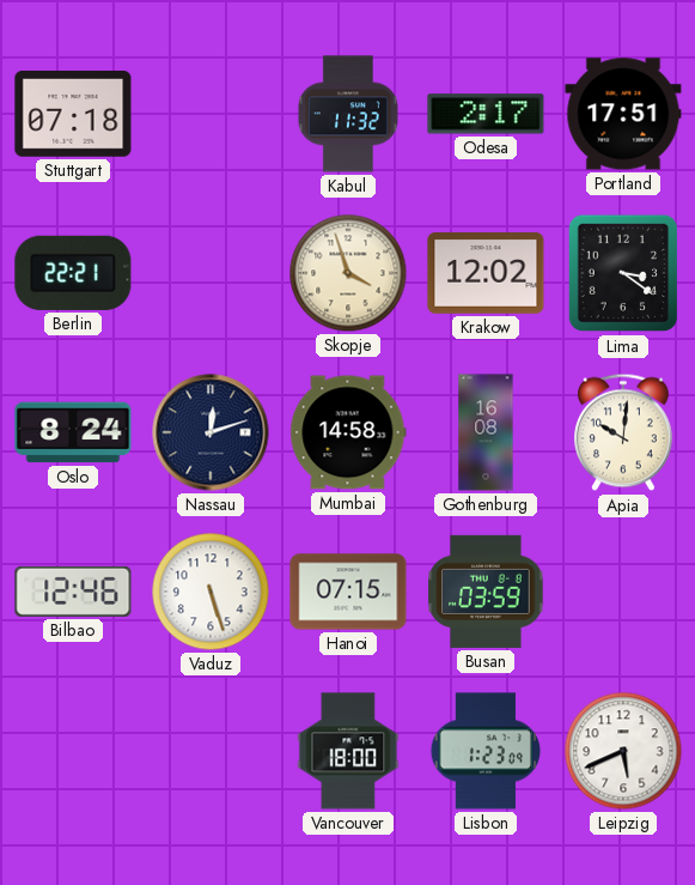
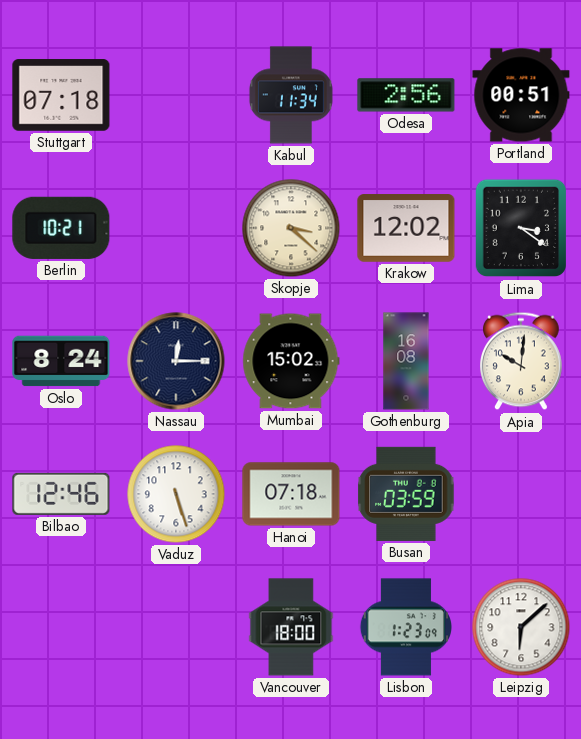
Kabul: 11:32 -> 11:34
Odesa: 2:17 -> 2:56
Portland: 17:51 -> 00:51
Berlin: 22:21 -> 10:21
Skopje: 3:57 -> 3:22
Nassau: 12:12 -> 12:15
Mumbai: 14:58 -> 15:02
Hanoi: 07:15 -> 07:18
Leipzig: 5:41 -> 6:08
